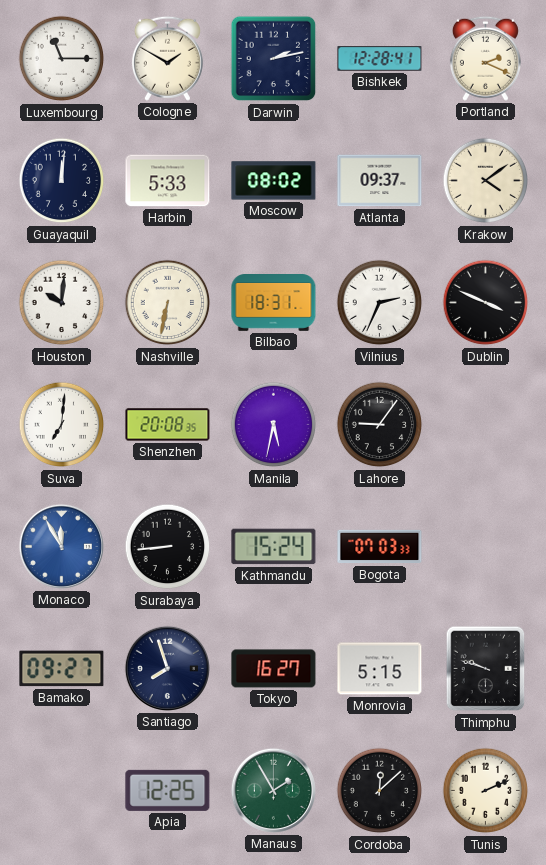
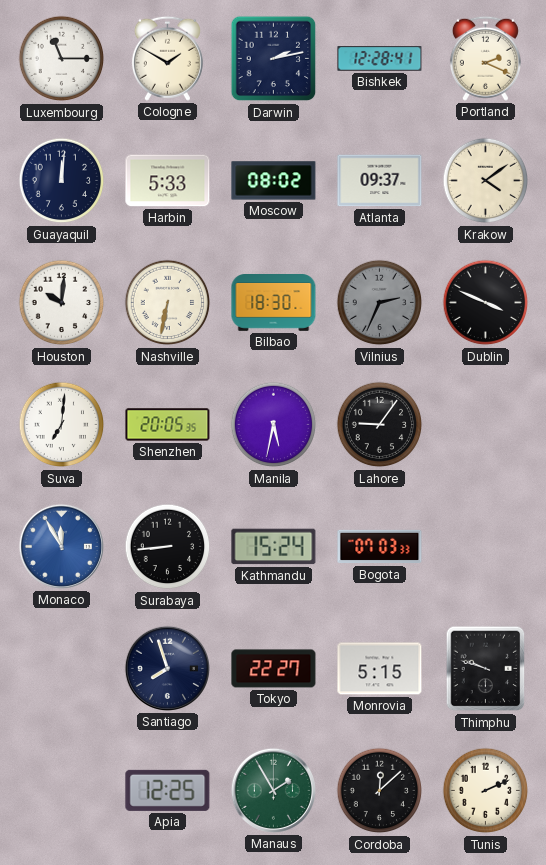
Bilbao: 18:31 -> 18:30
Vilnius dial: white -> grey
Shenzhen: 20:08 -> 20:05
Bamako: 09:27 -> none
Tokyo: 16:27 -> 22:27
